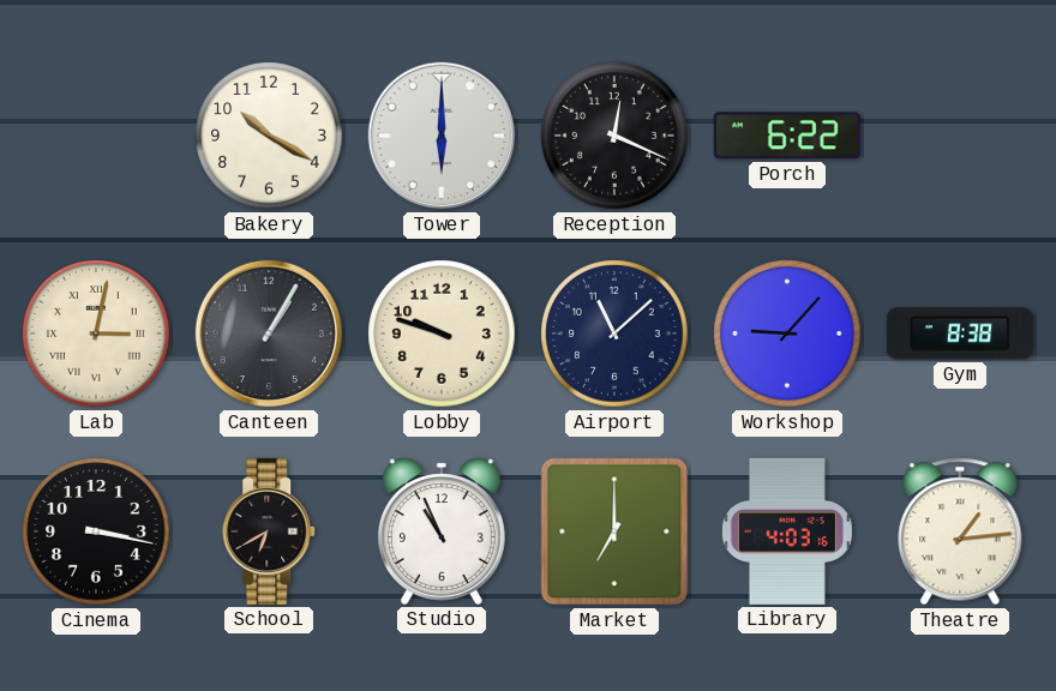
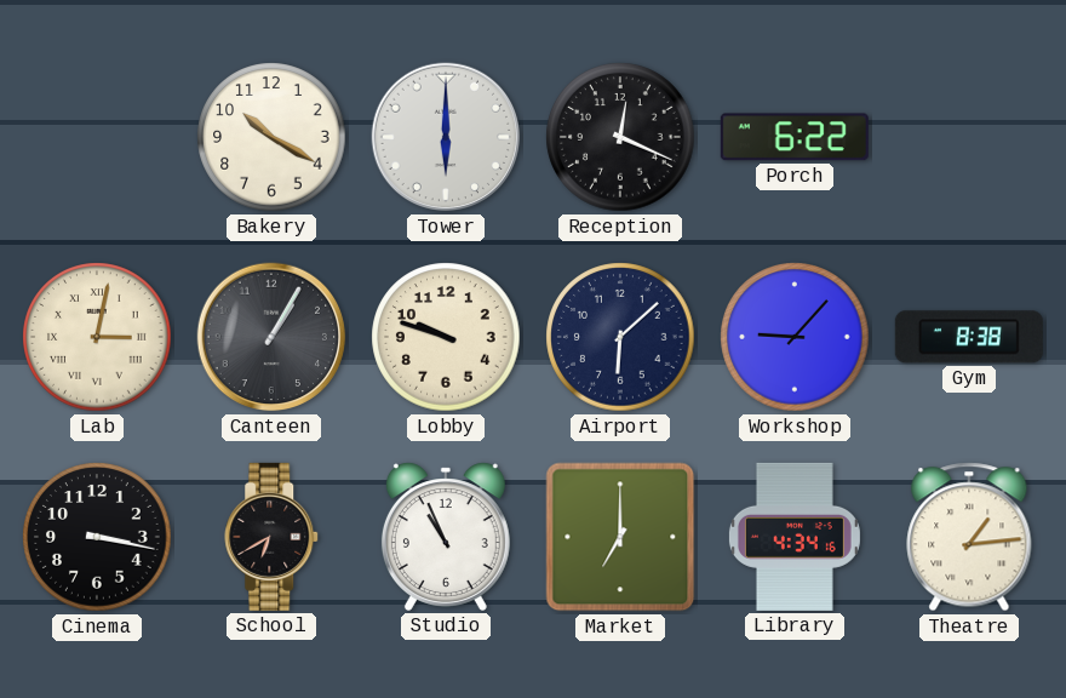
Airport: 11:08 -> 6:08
Library: 4:03 -> 4:34
